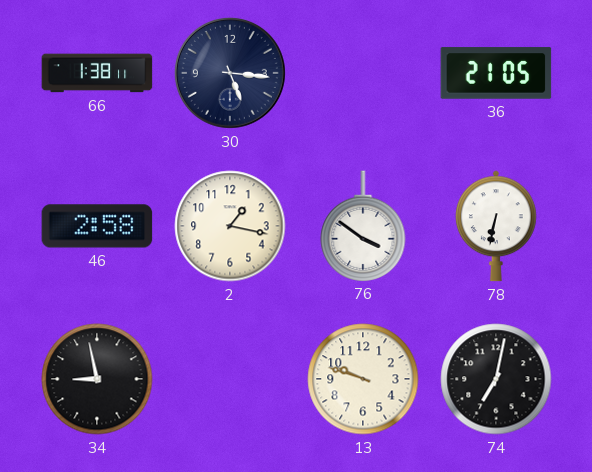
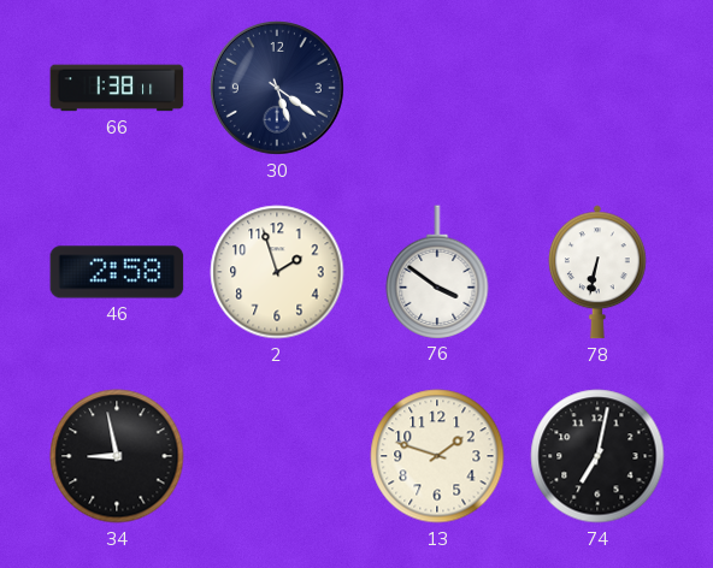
30: 5:16 -> 5:21
36: 21:05 -> none
2: 1:17 -> 1:57
13: 9:48 -> 1:48
